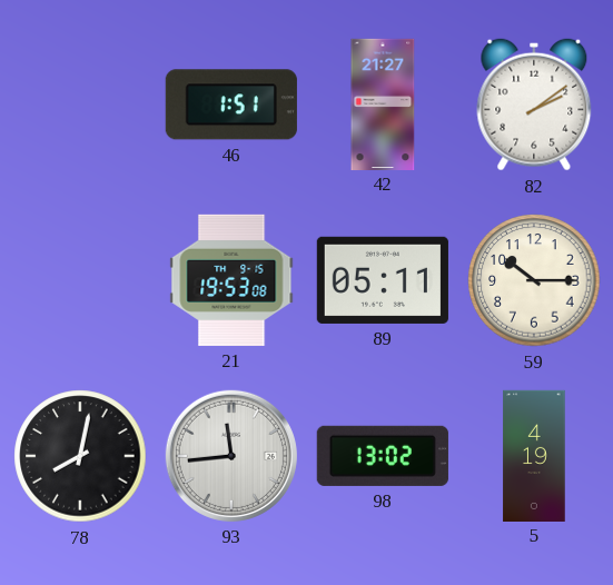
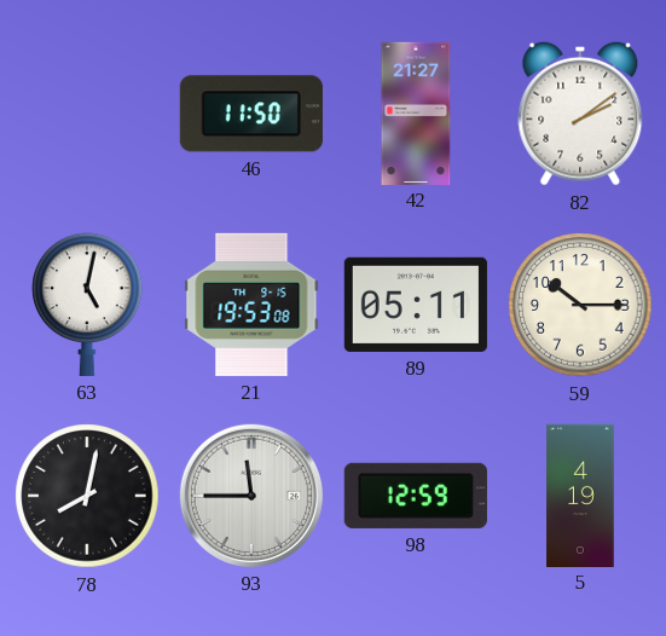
46: 1:51 -> 11:50
63: none -> 5:02
93: 11:44 -> 11:45
98: 13:02 -> 12:59
